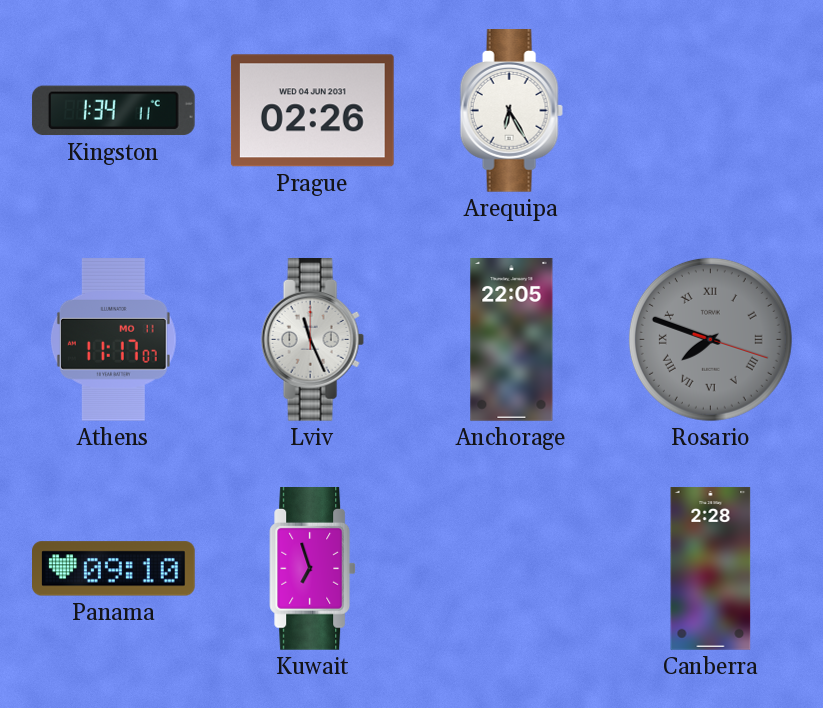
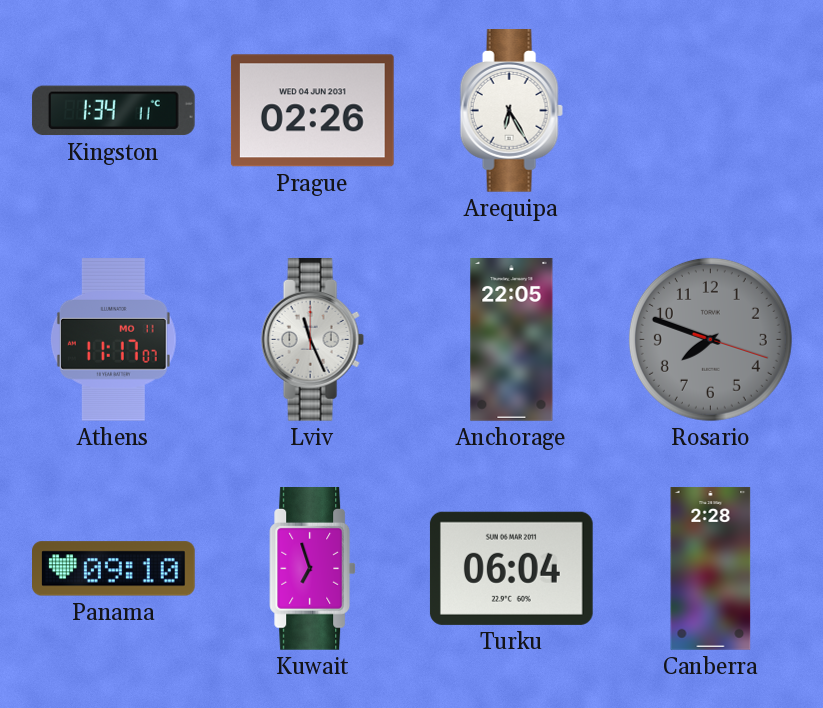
Rosario numerals: Roman -> Arabic
Turku: none -> 06:04
